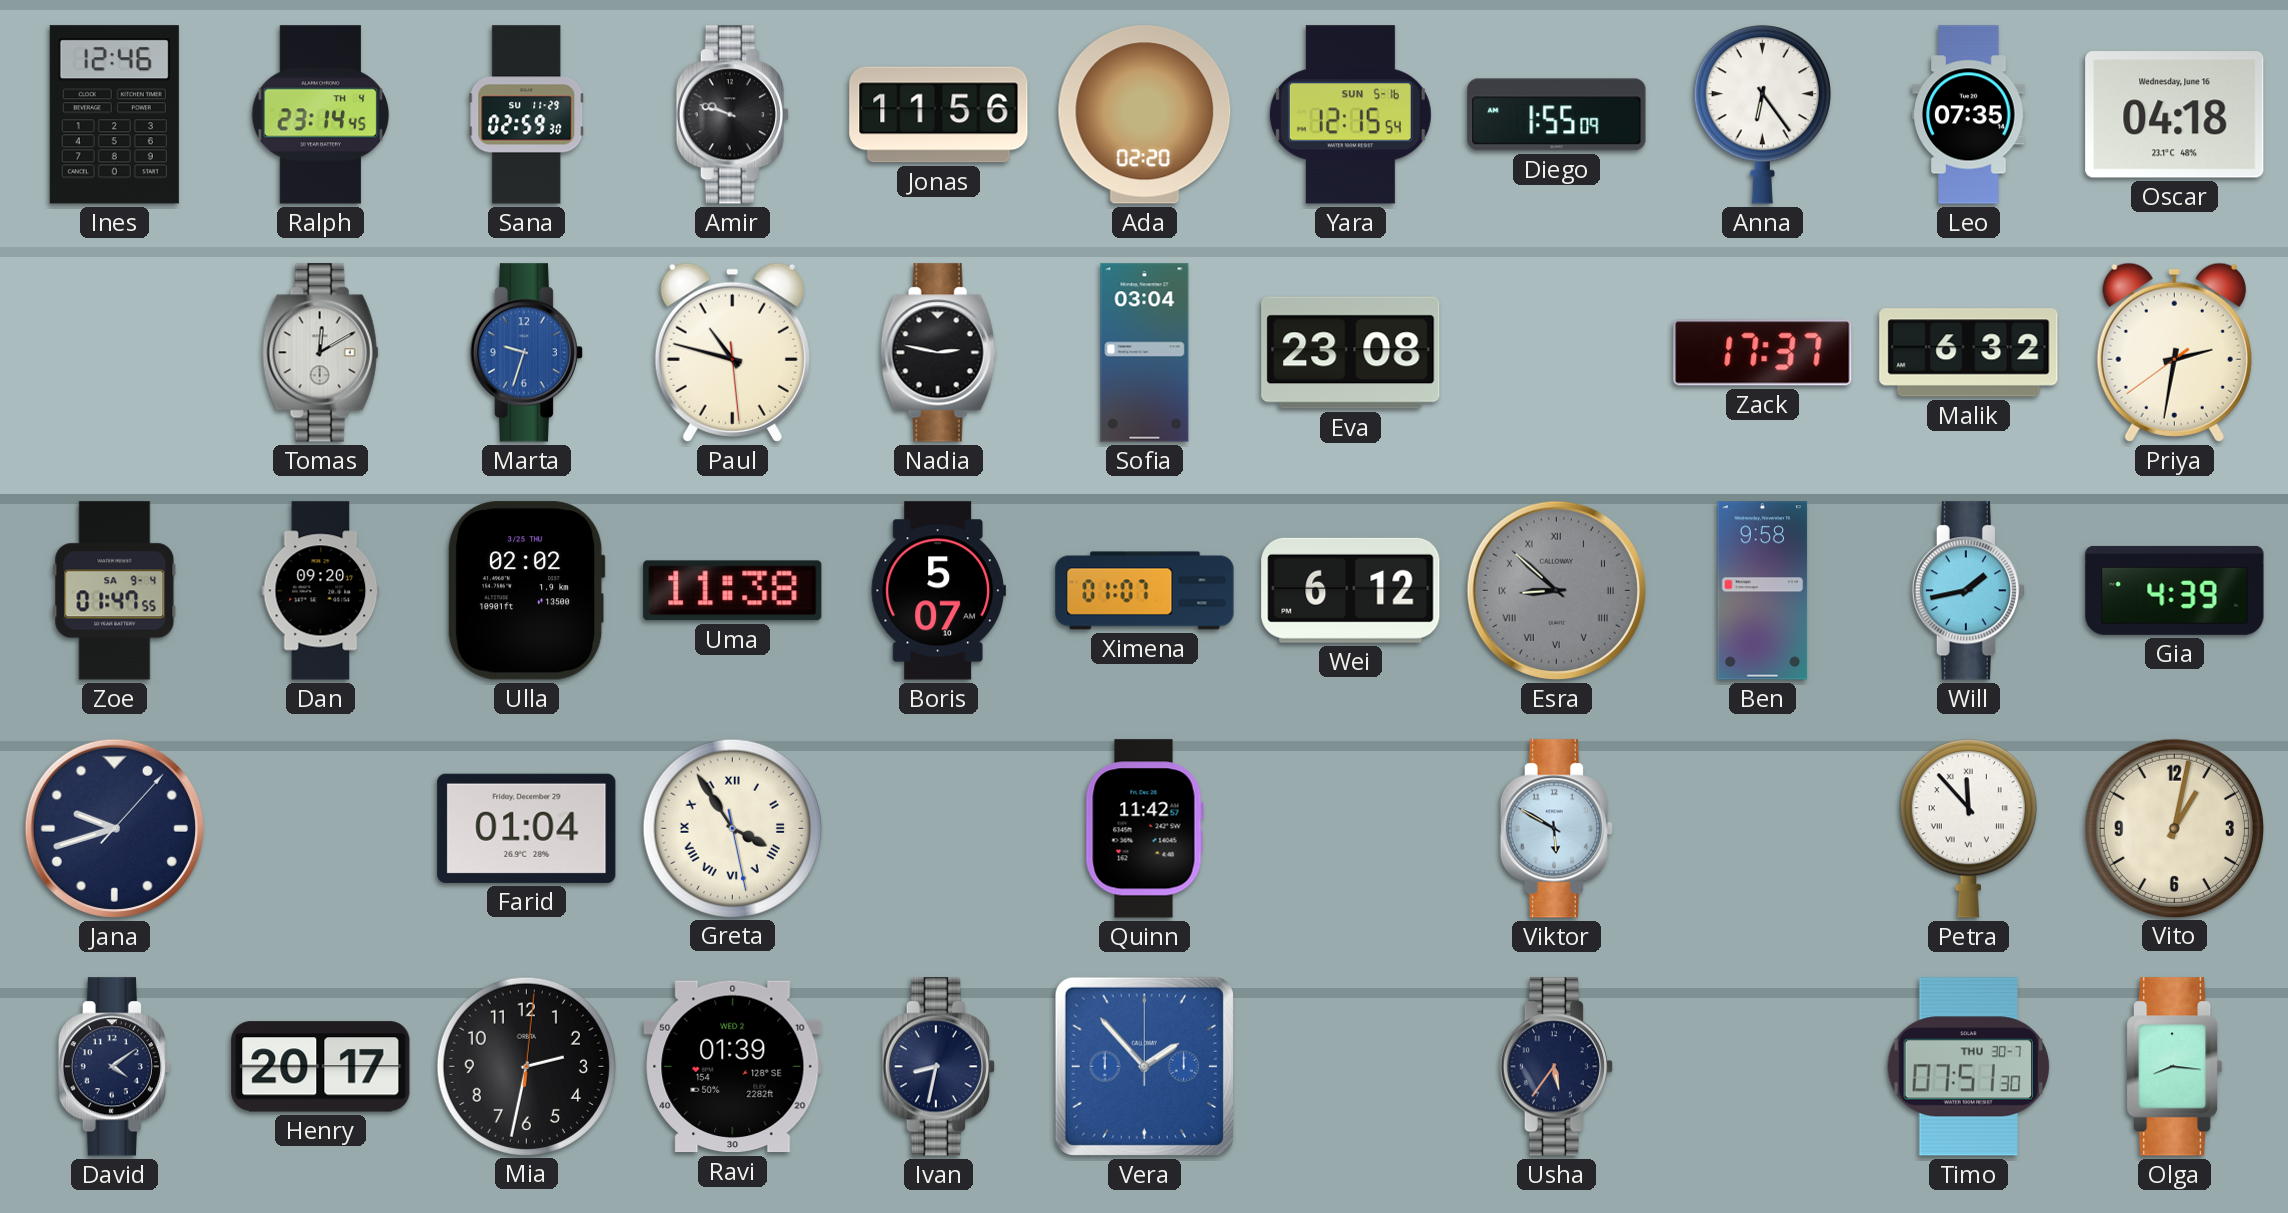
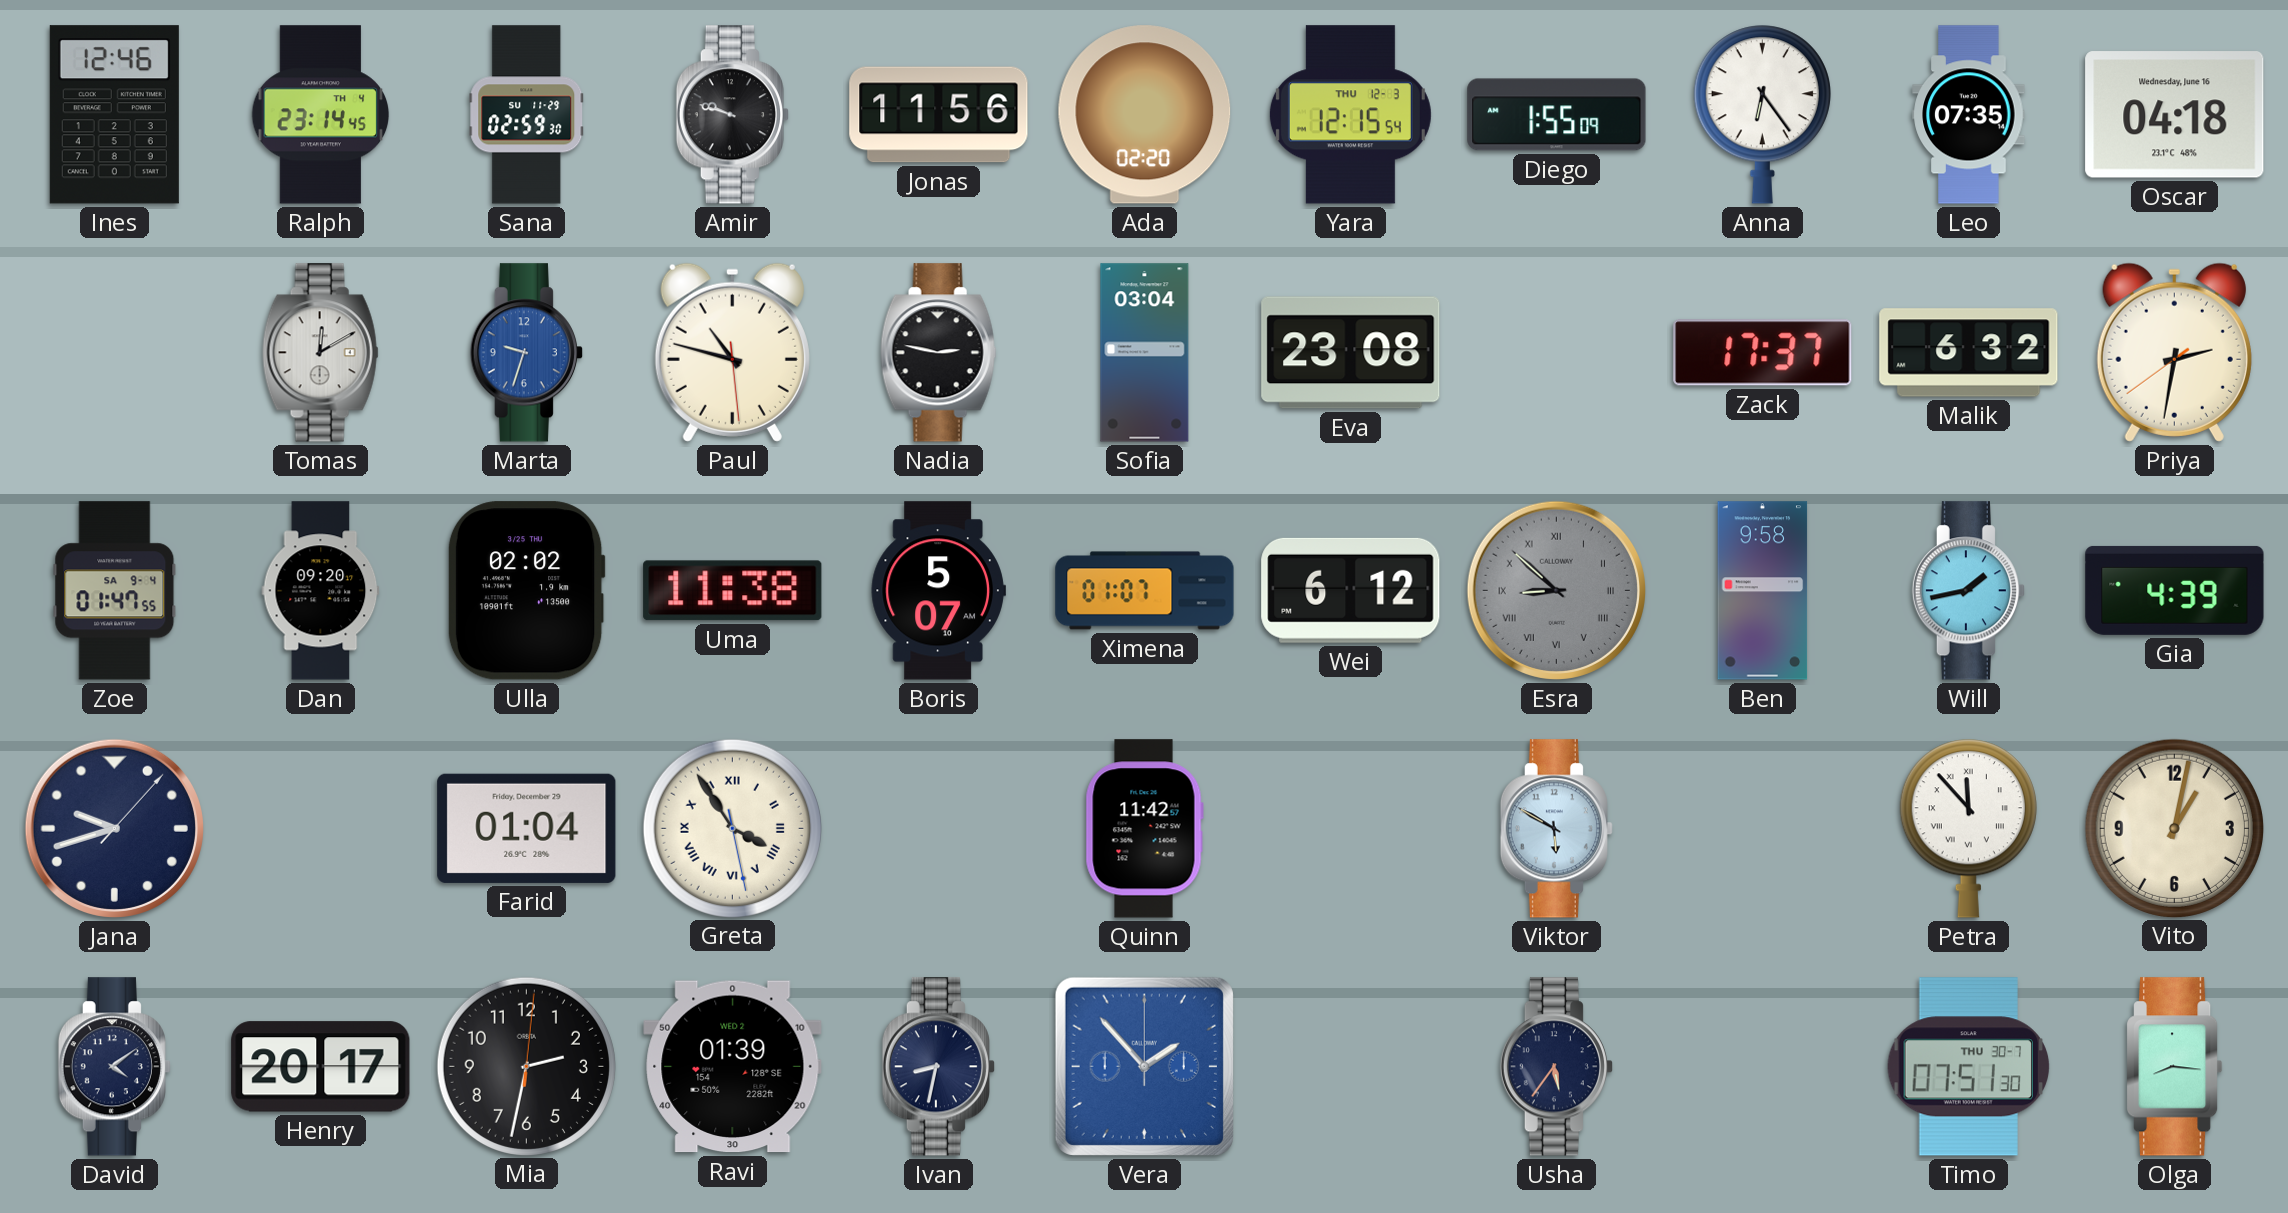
Yara date: SUN 5-16 -> THU 12-3
